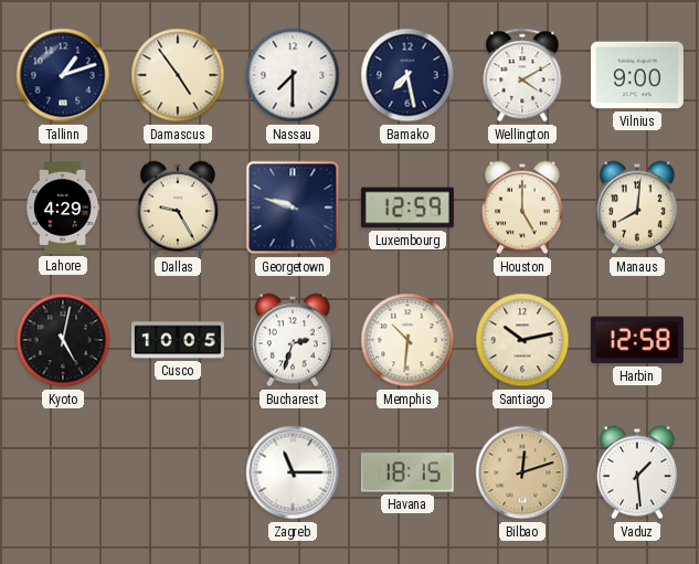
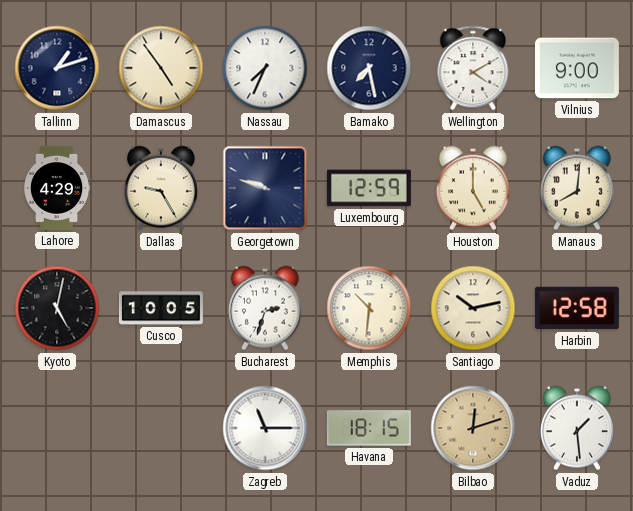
Nassau: 7:30 -> 7:34
